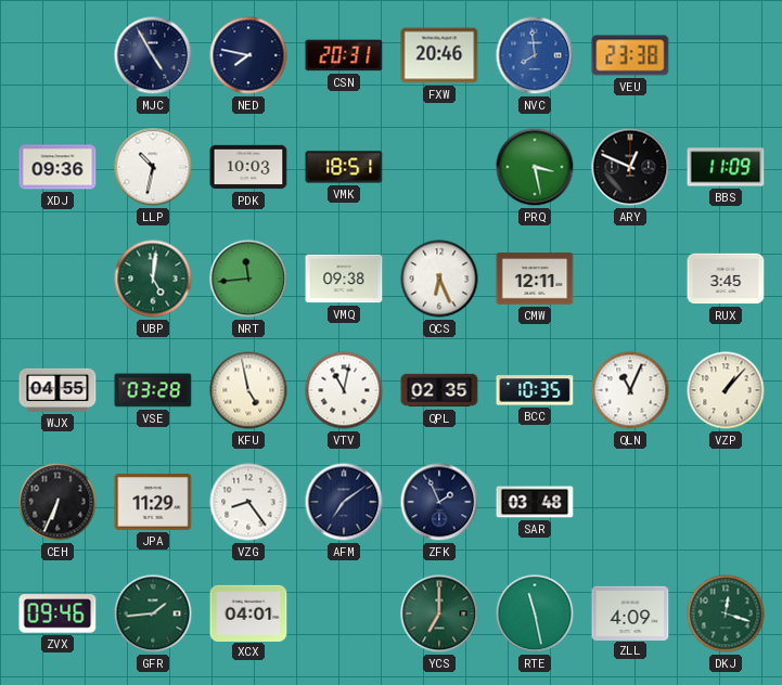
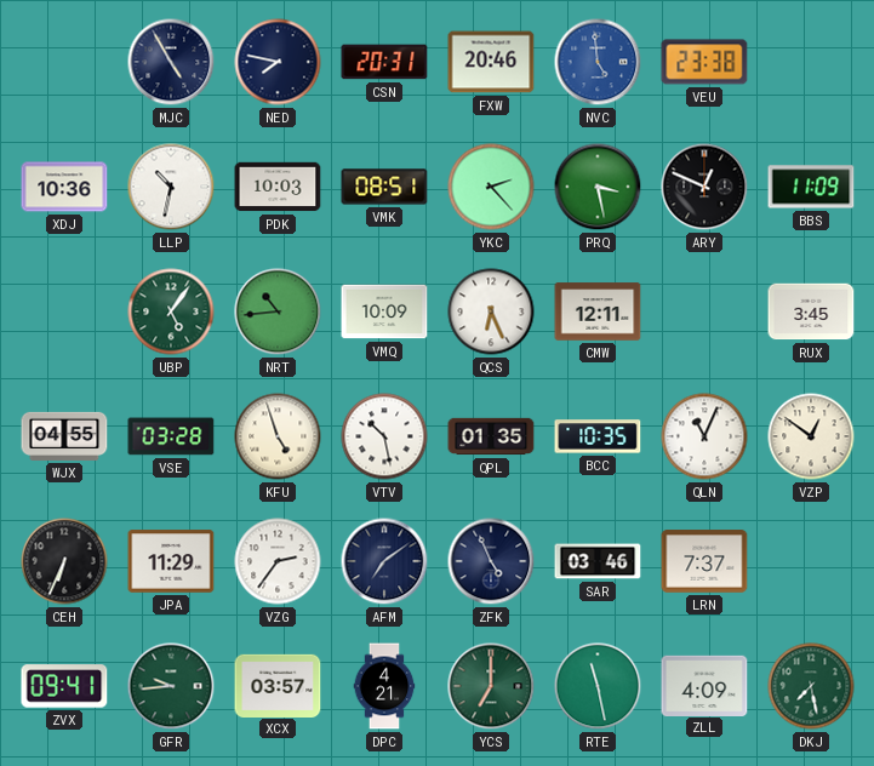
NVC: 7:59 -> 4:59
XDJ: 09:36 -> 10:36
VMK: 18:51 -> 08:51
YKC: none -> 2:23
UBP: 5:01 -> 5:06
NRT: 11:44 -> 10:44
VMQ: 09:38 -> 10:09
KFU: 4:58 -> 4:57
VTV: 11:02 -> 10:28
QPL: 02:35 -> 01:35
VZP: 1:07 -> 12:51
VZG: 8:24 -> 2:36
ZFK: 1:56 -> 4:56
SAR: 03:48 -> 03:46
LRN: none -> 7:37
ZVX: 09:46 -> 09:41
GFR: 1:44 -> 9:44
XCX: 04:01 -> 03:57
DPC: none -> 4:21
DKJ: 12:18 -> 7:28
